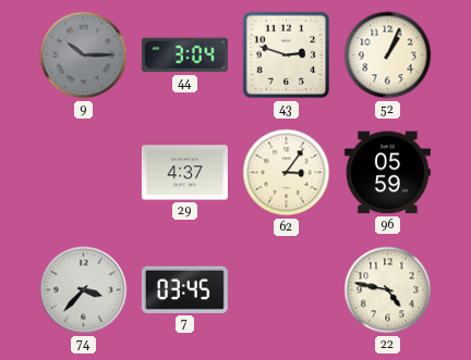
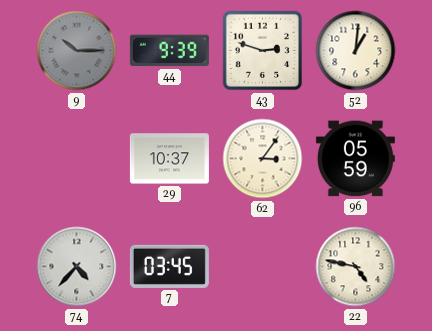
44: 3:04 -> 9:39
52: 1:04 -> 1:01
29: 4:37 -> 10:37
74: 3:37 -> 4:37
